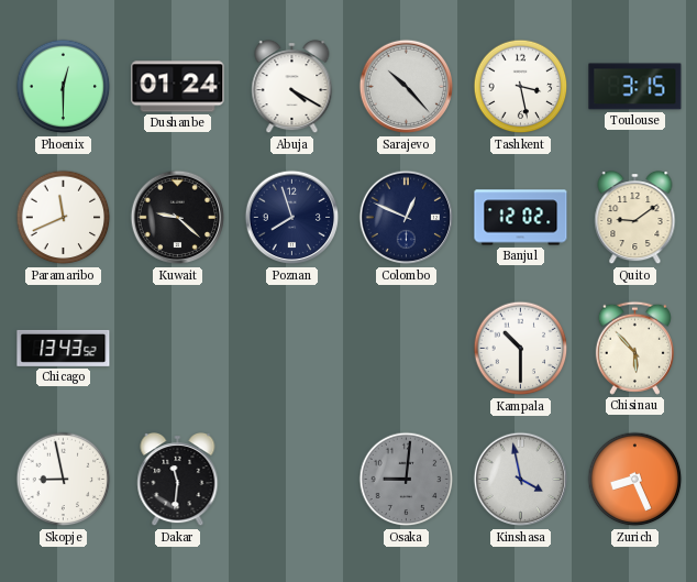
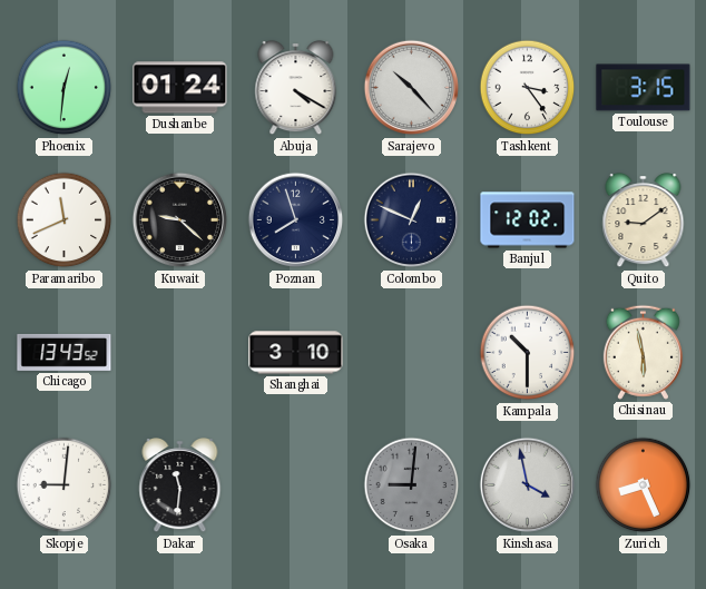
Phoenix: 12:30 -> 12:31
Tashkent: 3:28 -> 3:24
Shanghai: none -> 3:10
Chisinau: 5:53 -> 5:58
Skopje: 8:58 -> 9:01
